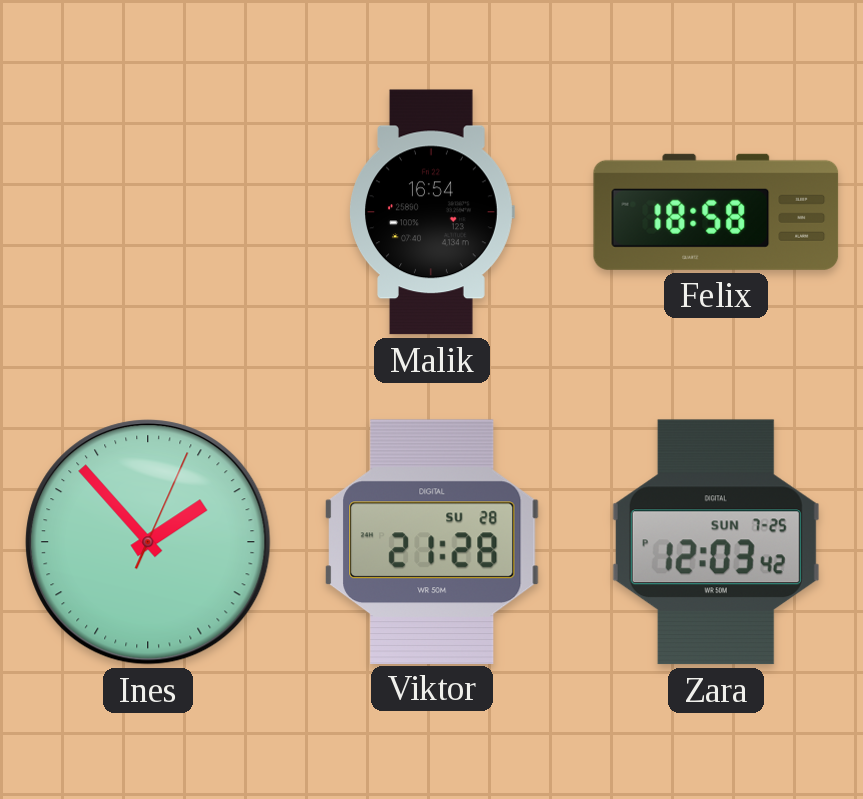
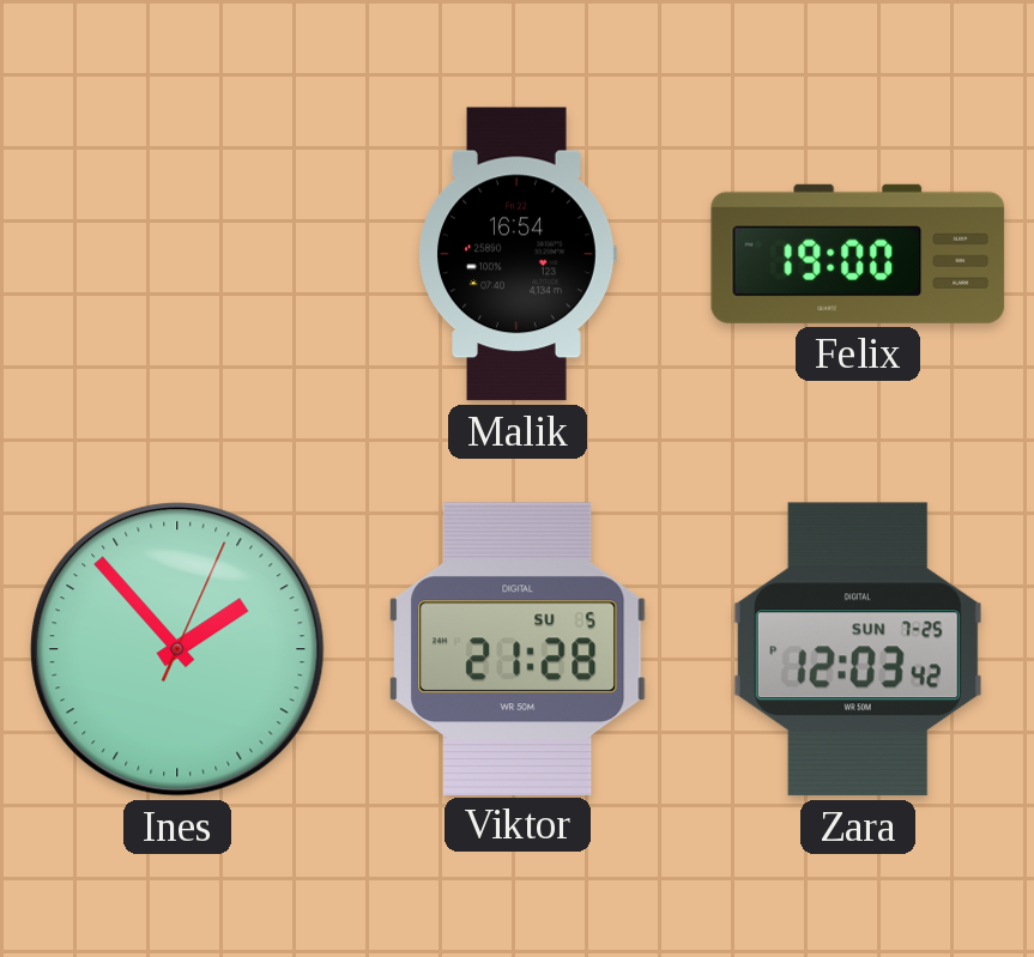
Felix: 18:58 -> 19:00
Viktor date: SU 28 -> SU 5
